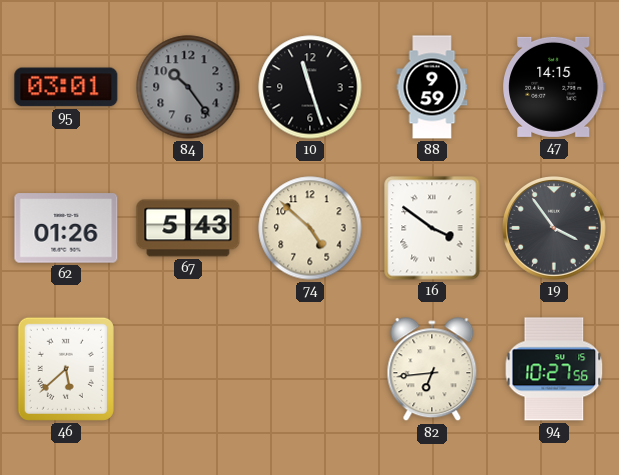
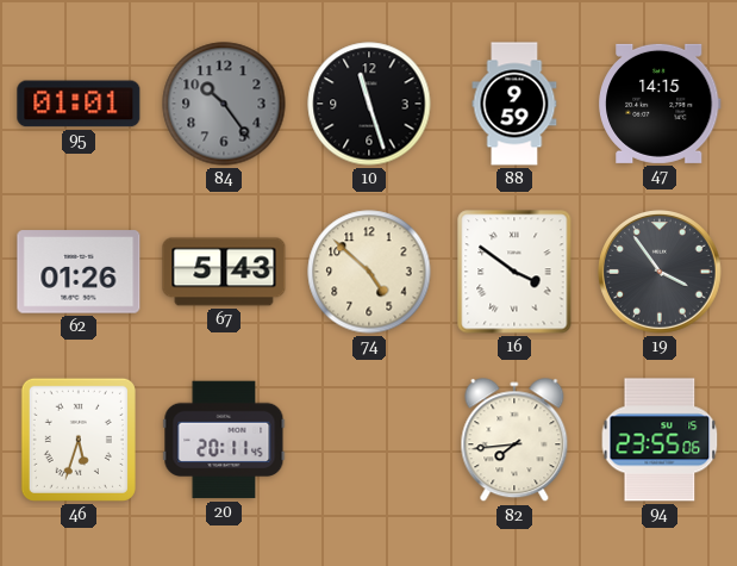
95: 03:01 -> 01:01
46: 5:38 -> 5:33
20: none -> 20:11
82: 6:44 -> 7:44
94: 10:27 -> 23:55
